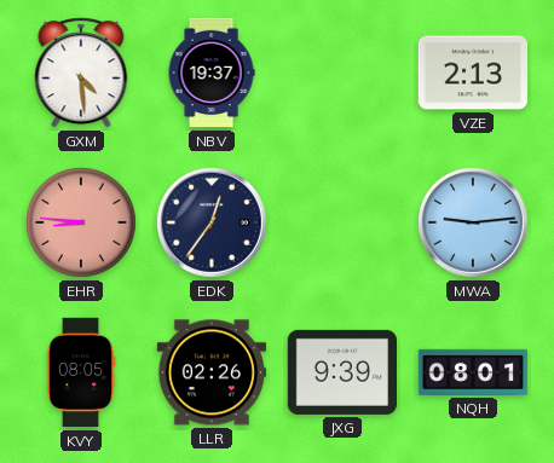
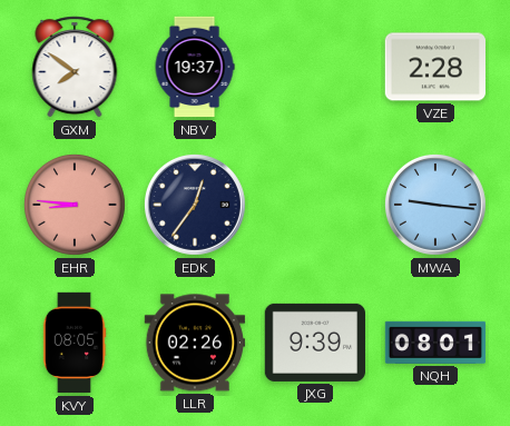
GXM: 4:29 -> 7:51
VZE: 2:13 -> 2:28
MWA: 9:14 -> 9:16
